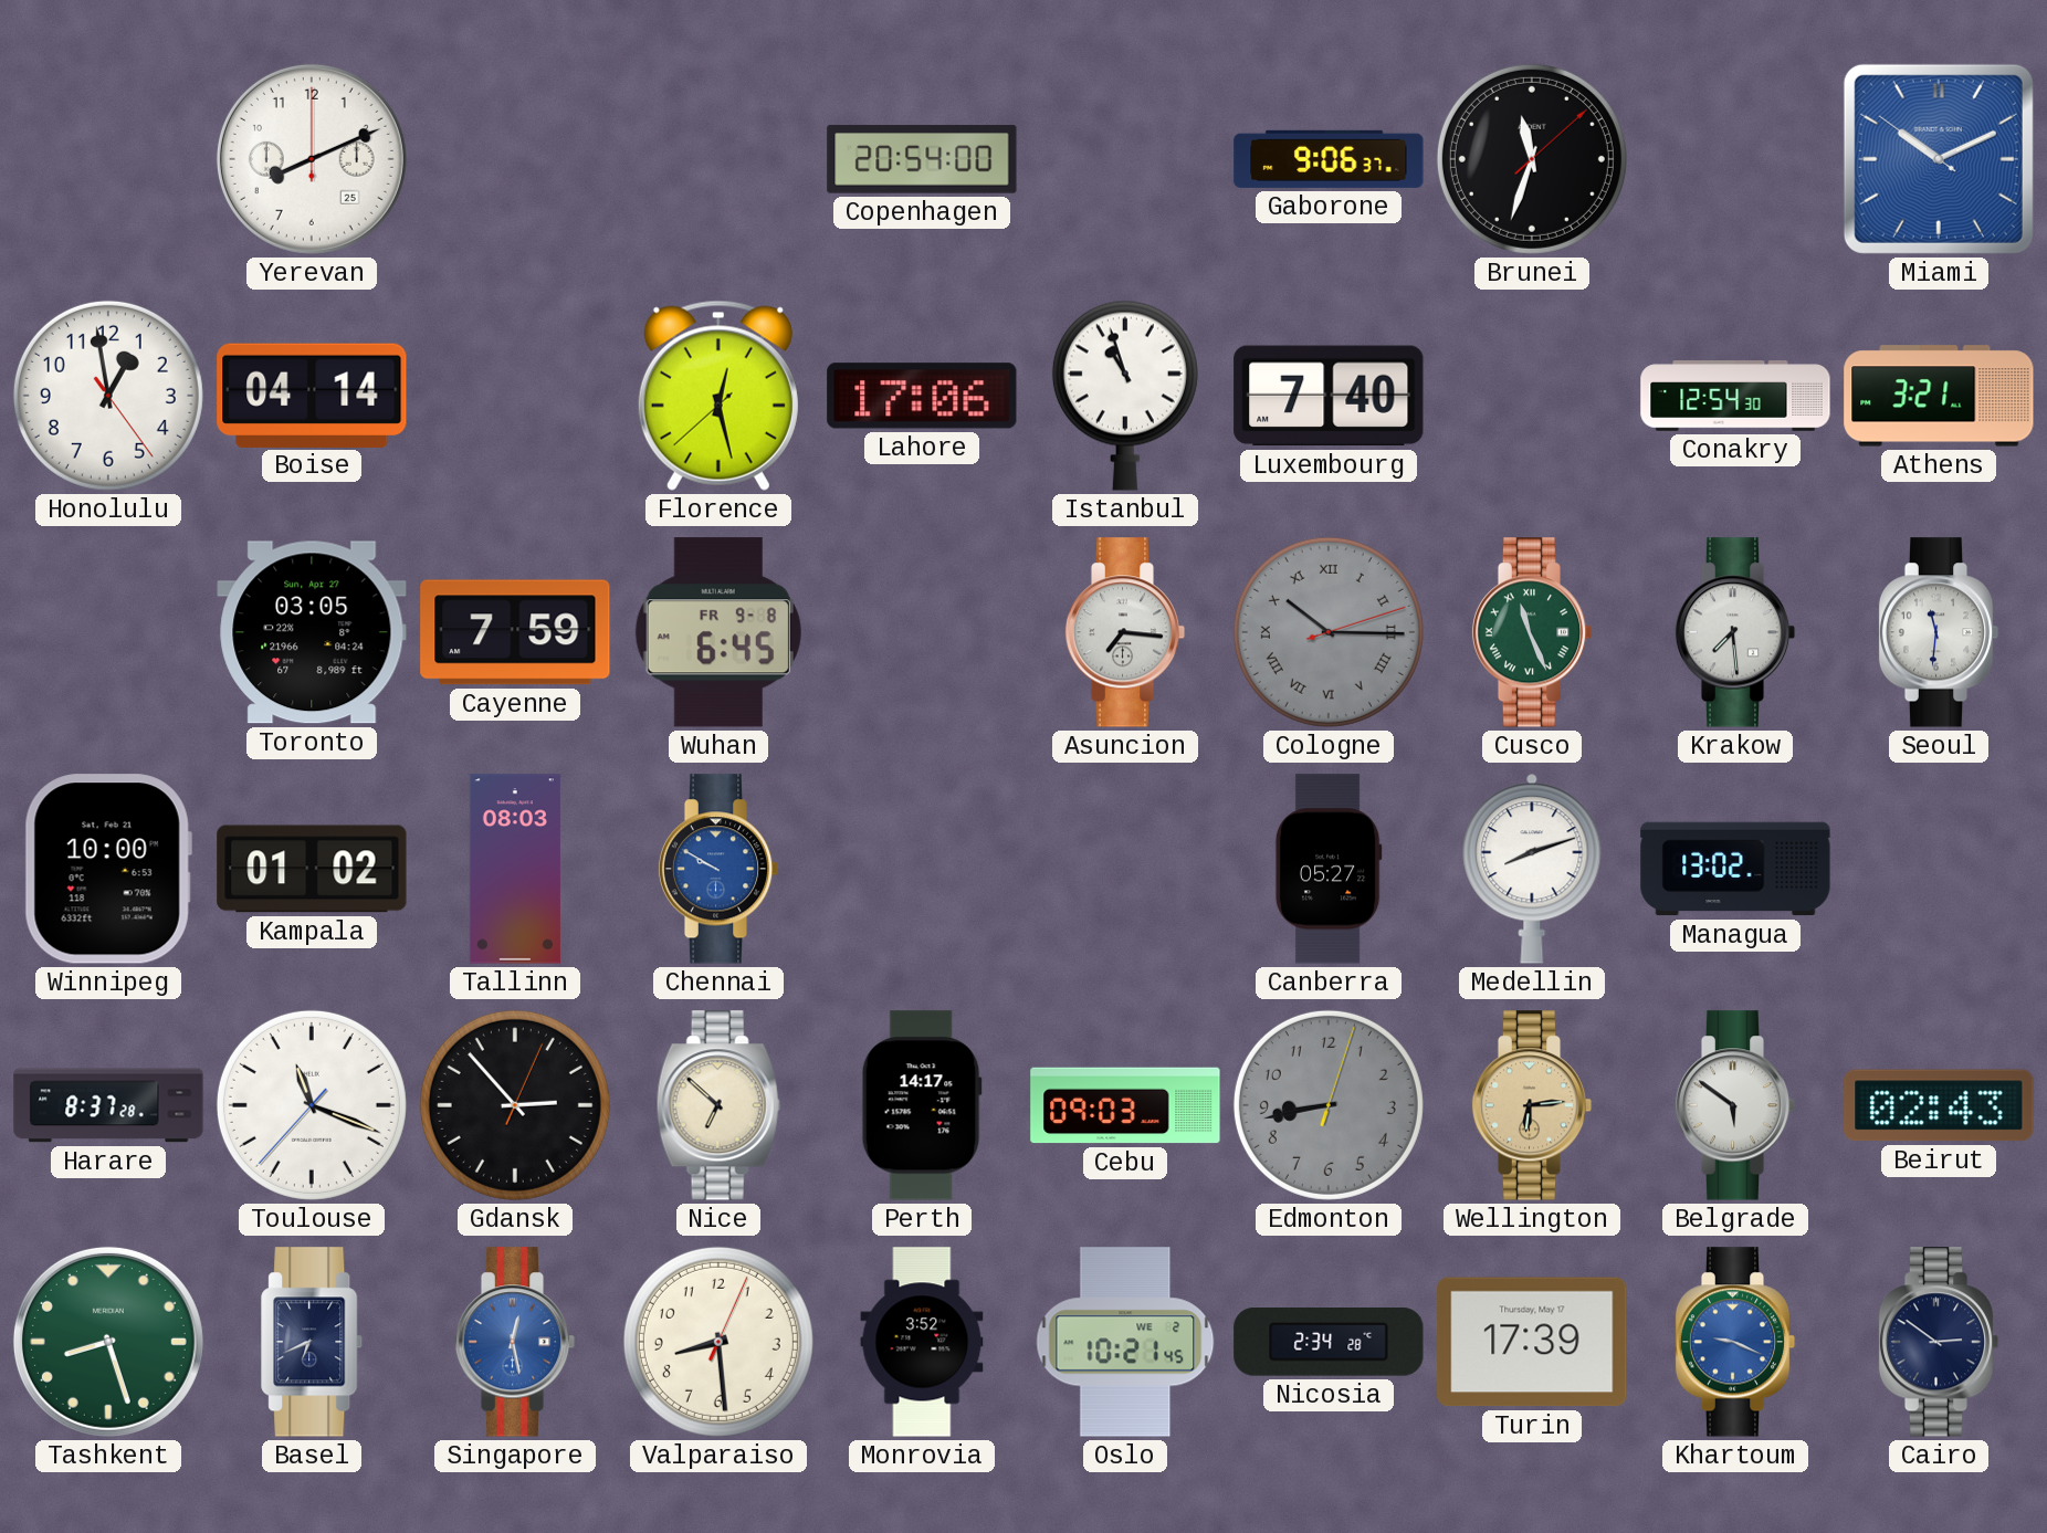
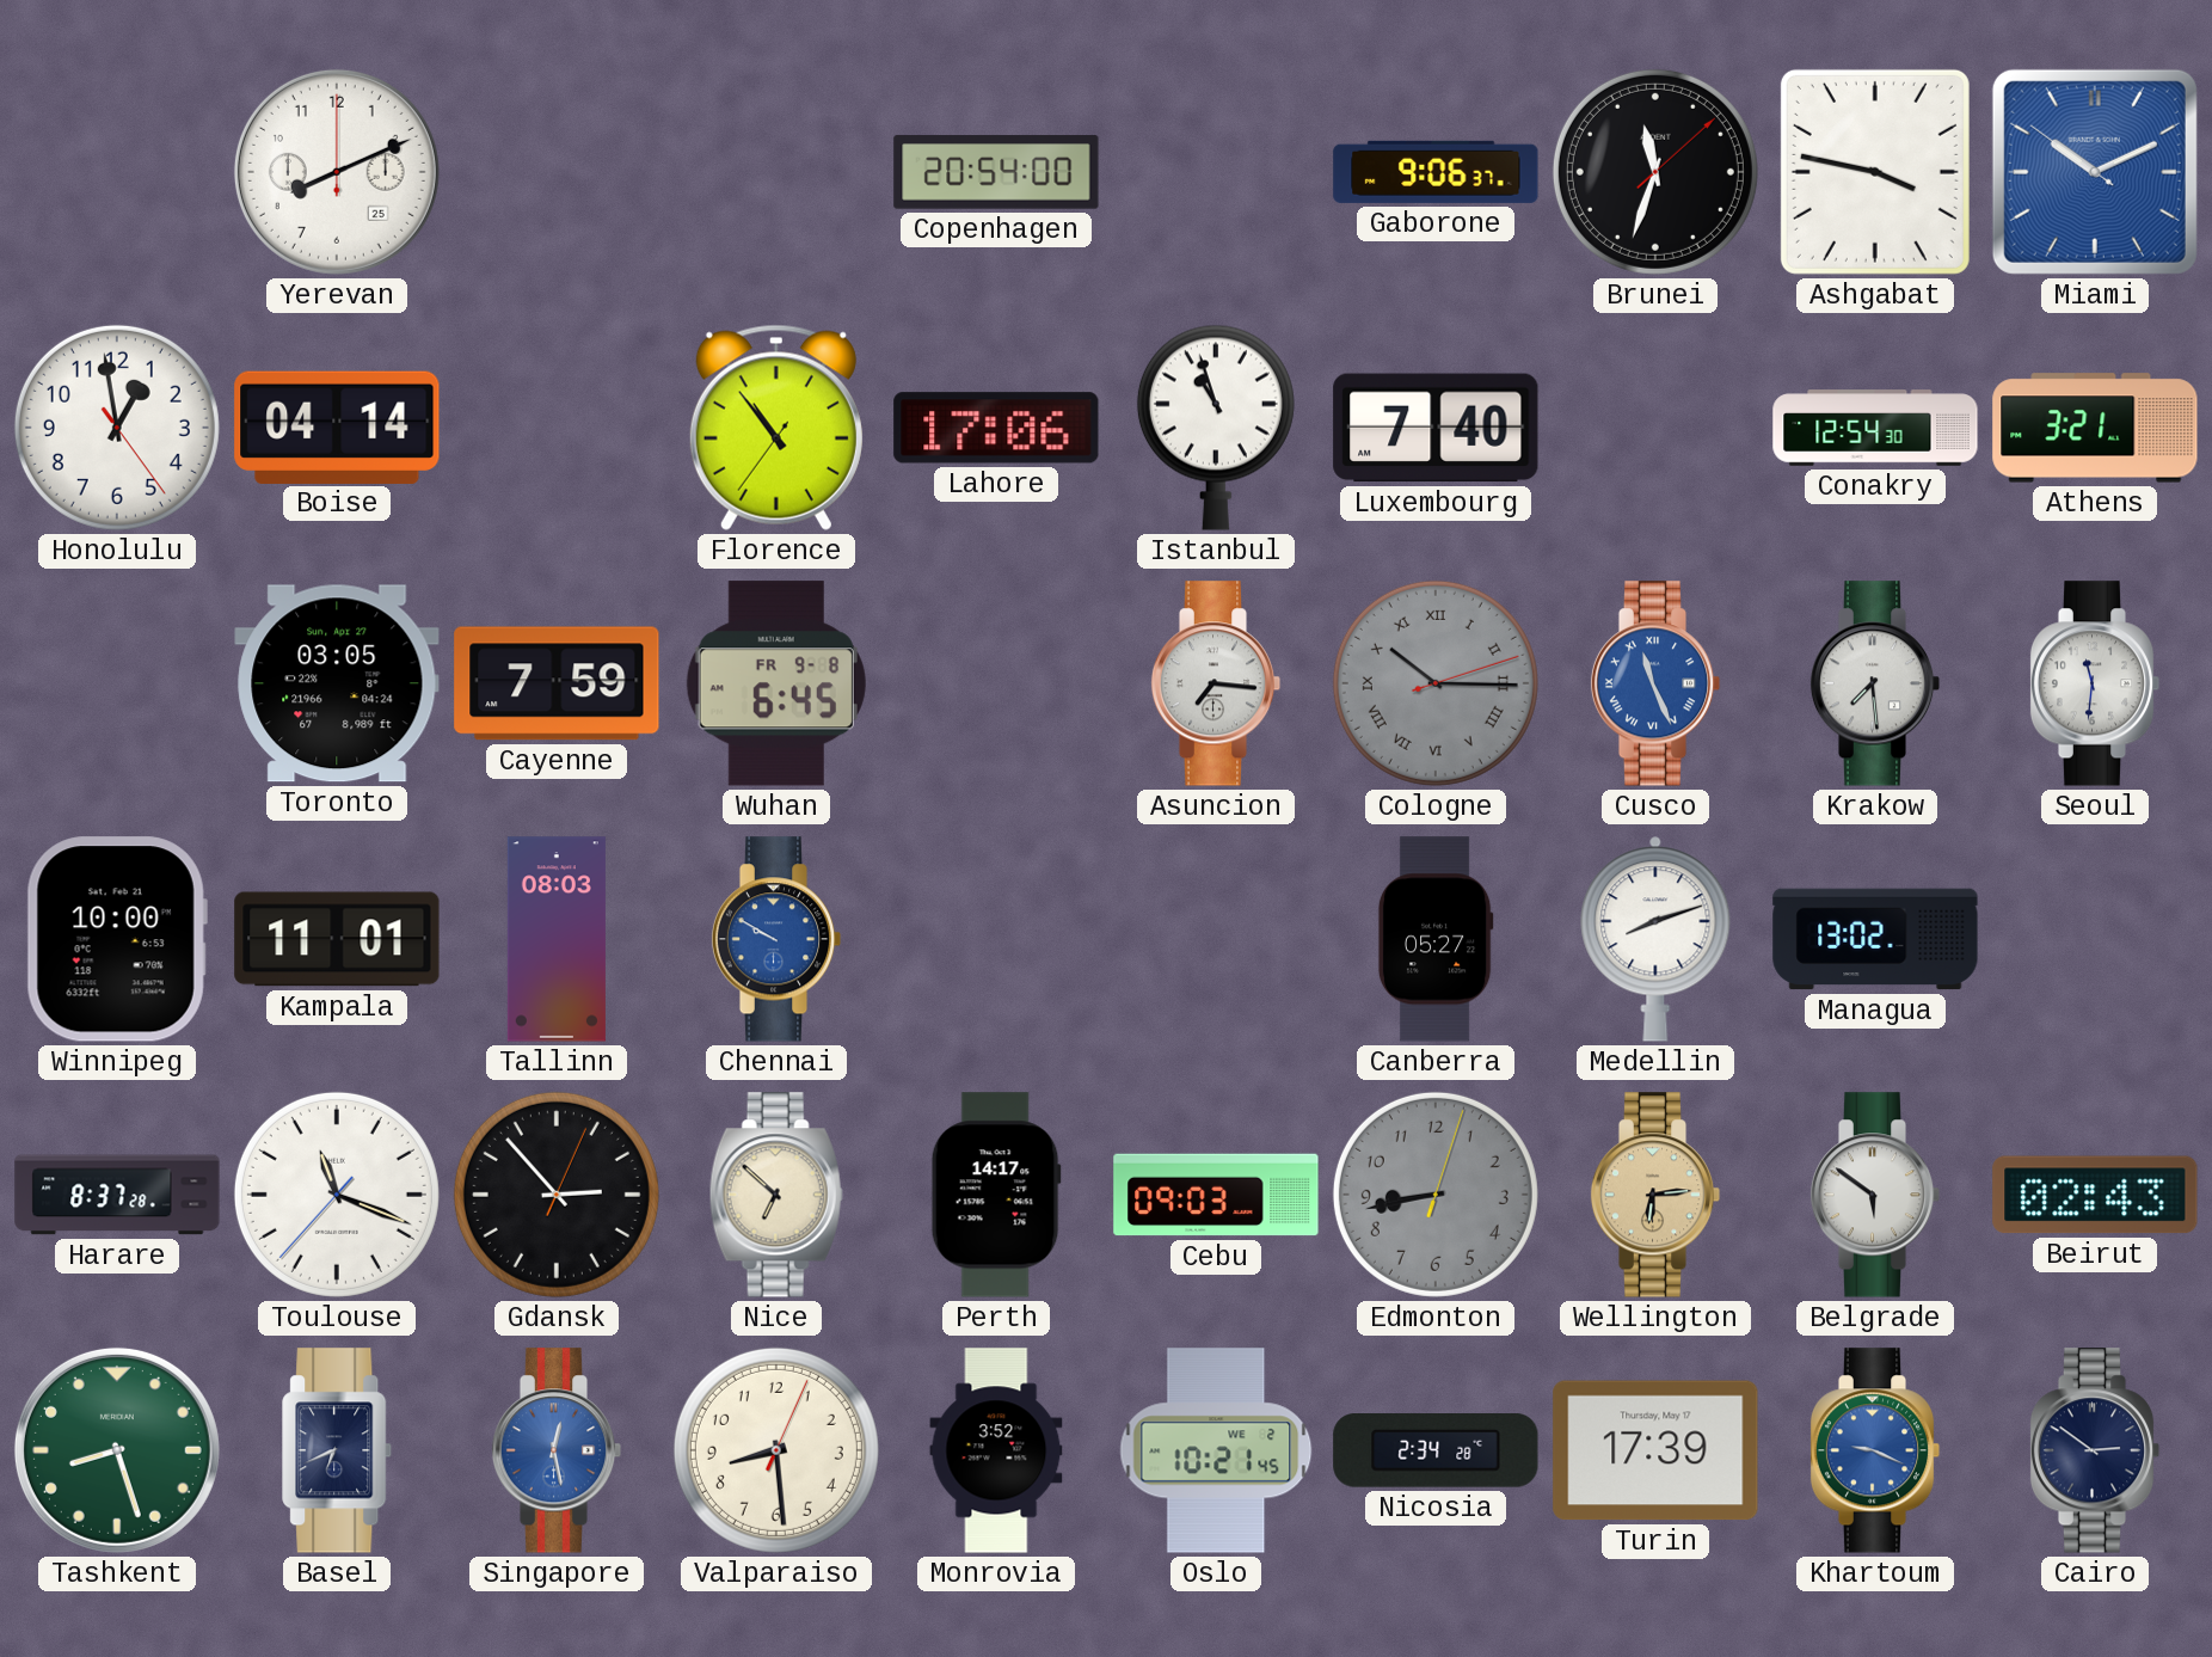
Ashgabat: none -> 3:47
Florence: 12:27 -> 10:53
Cusco dial: green -> blue
Kampala: 01:02 -> 11:01
